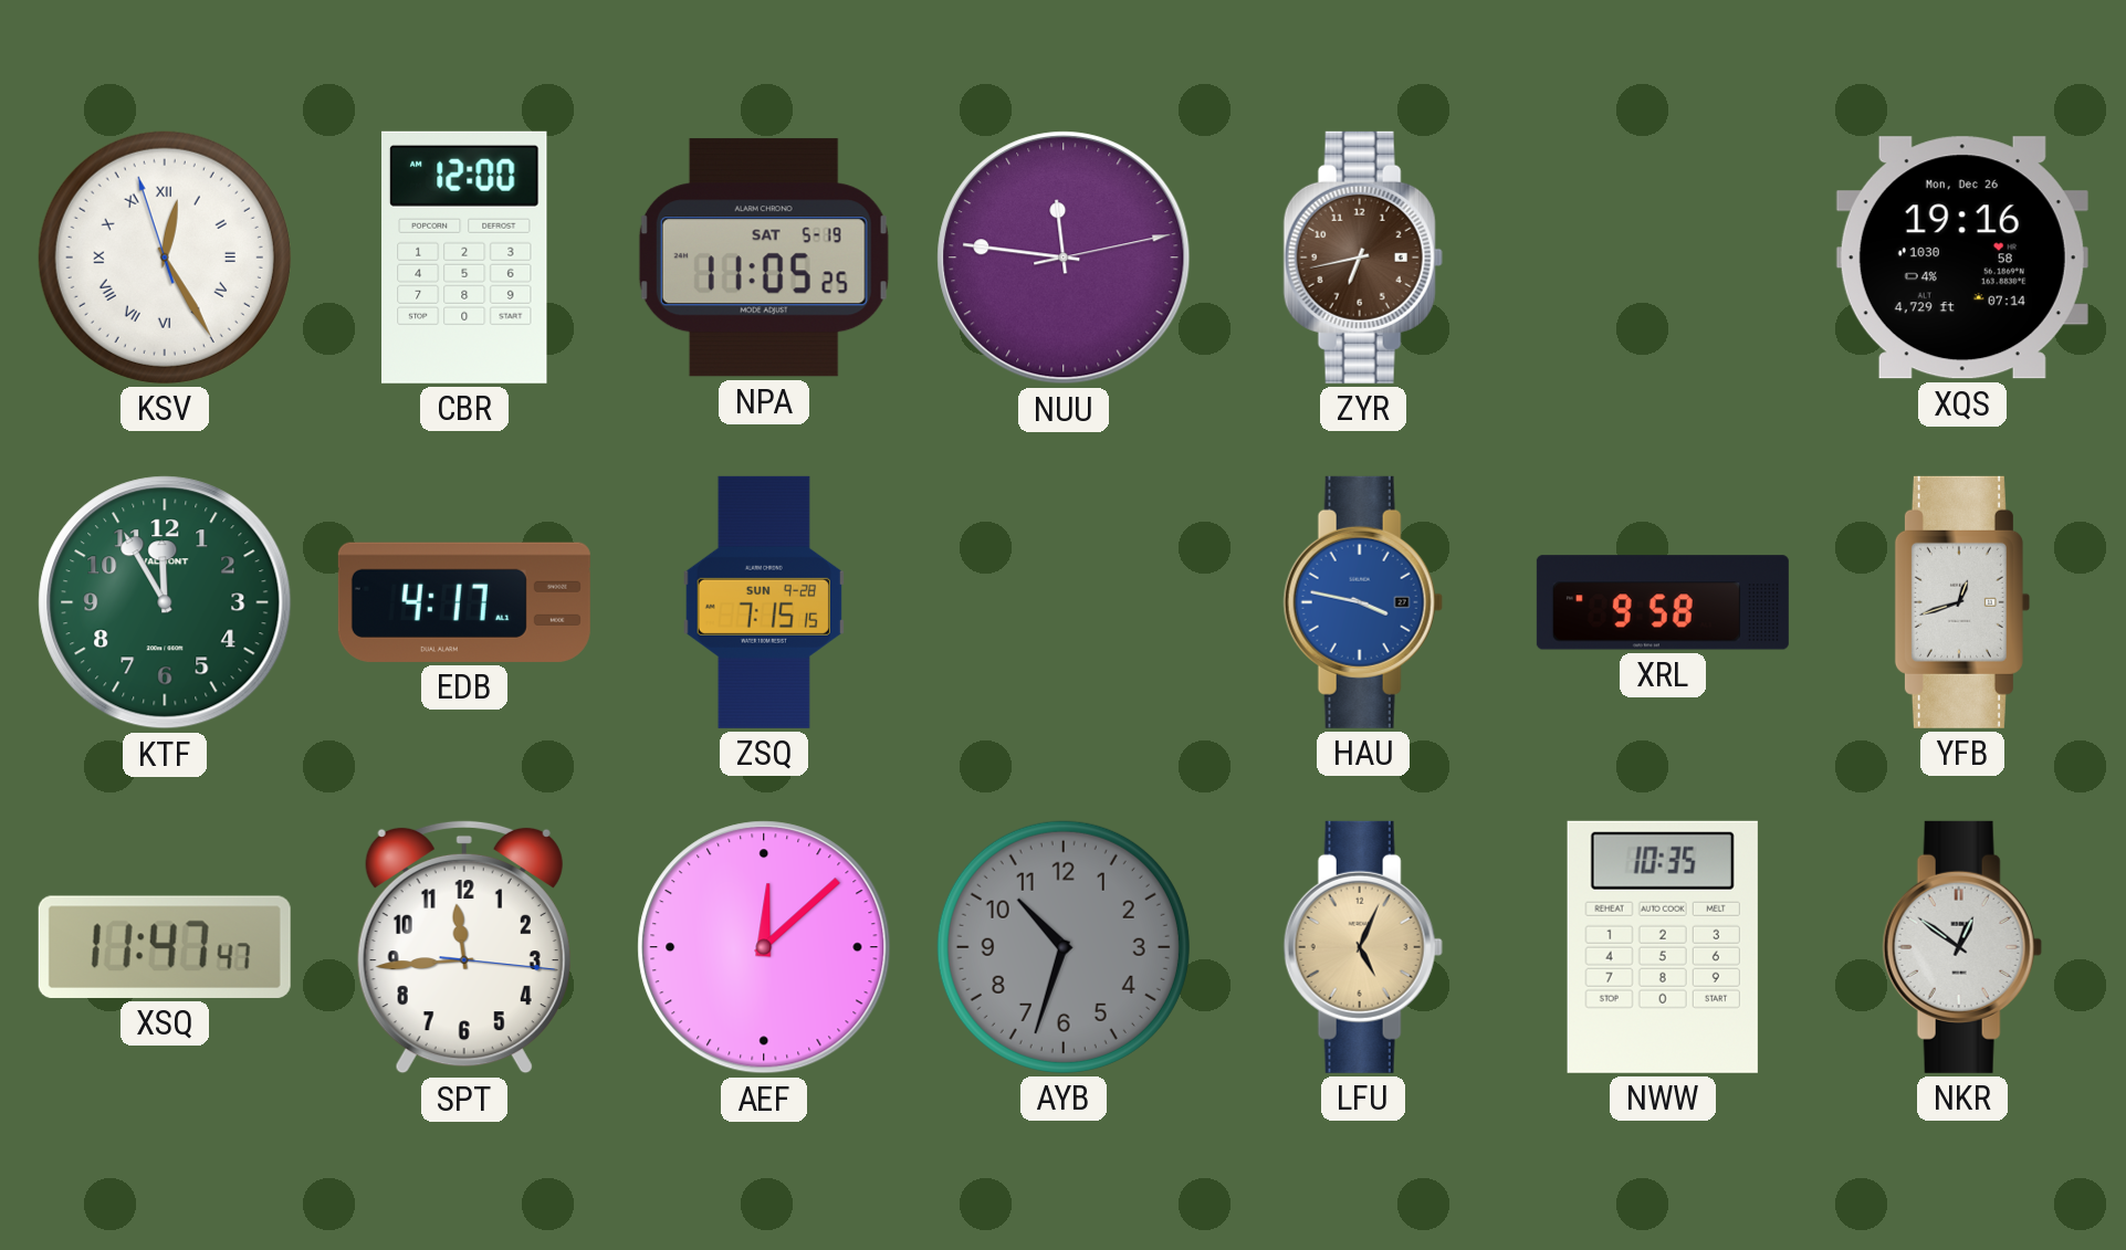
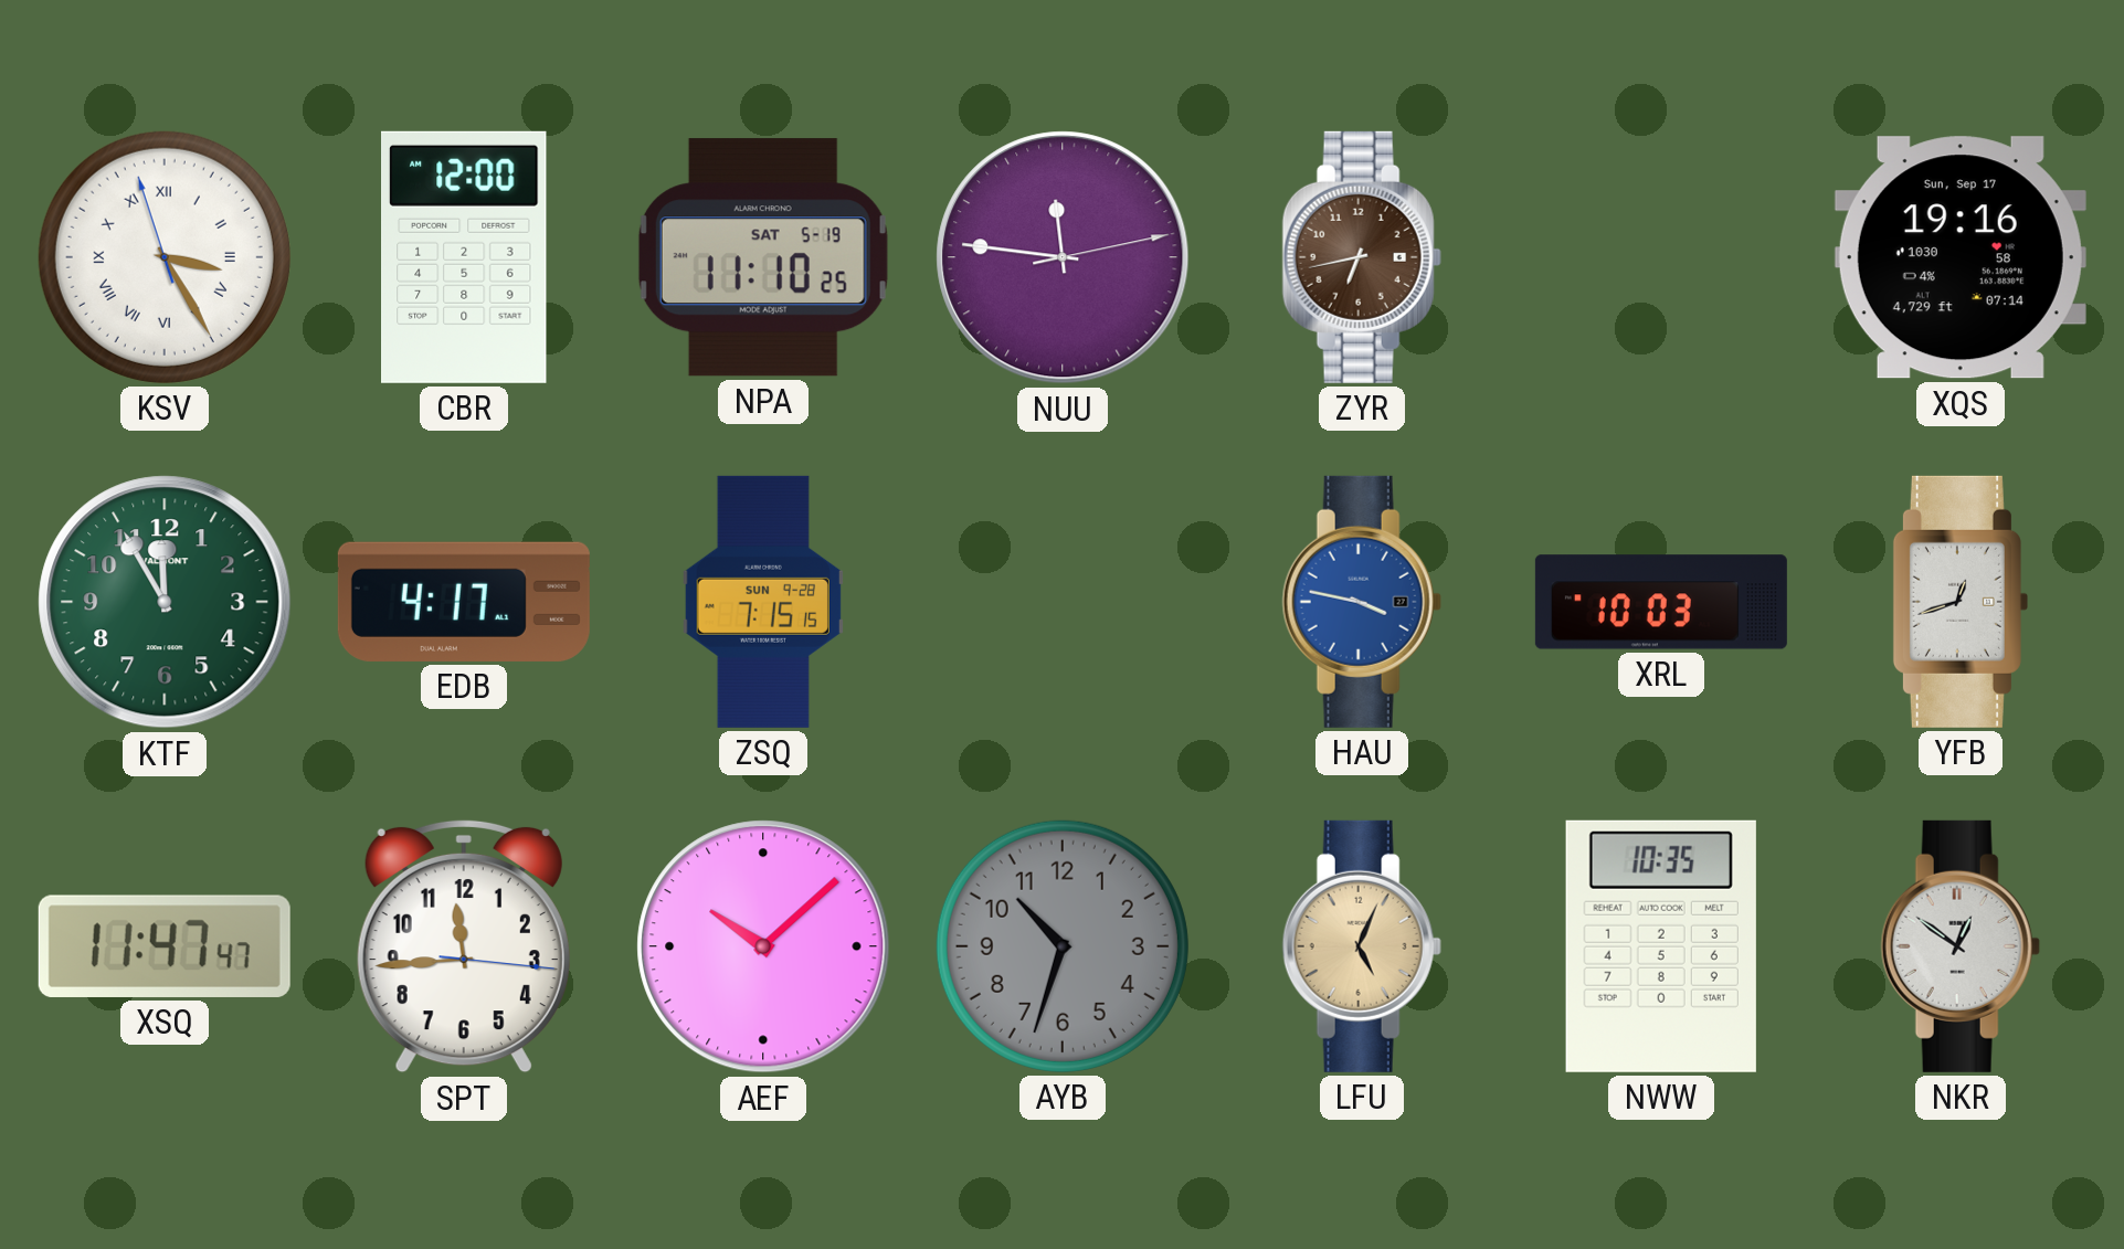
KSV: 12:24 -> 3:24
NPA: 11:05 -> 11:10
XQS date: Mon, Dec 26 -> Sun, Sep 17
XRL: 9:58 -> 10:03
AEF: 12:08 -> 10:08
